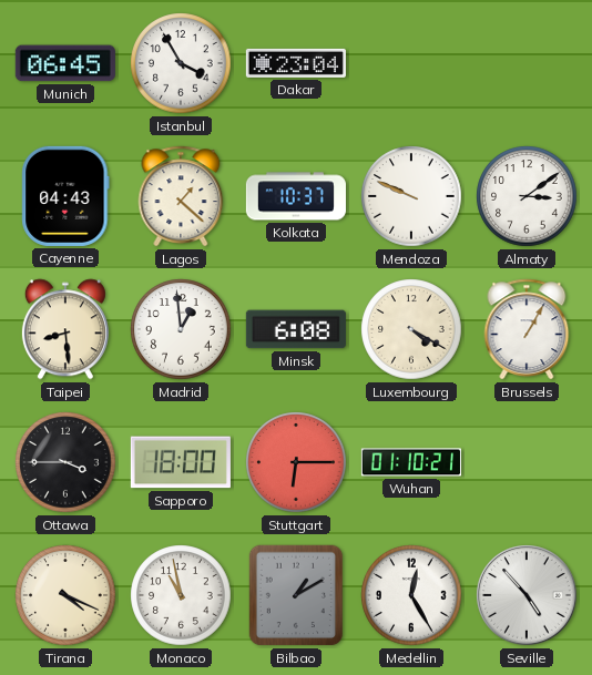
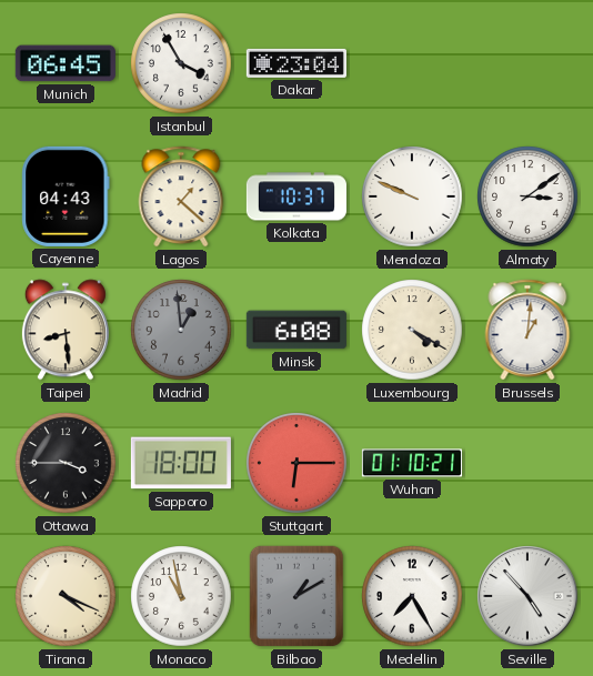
Madrid dial: white -> grey
Brussels: 1:05 -> 1:01
Medellin: 12:25 -> 7:25
